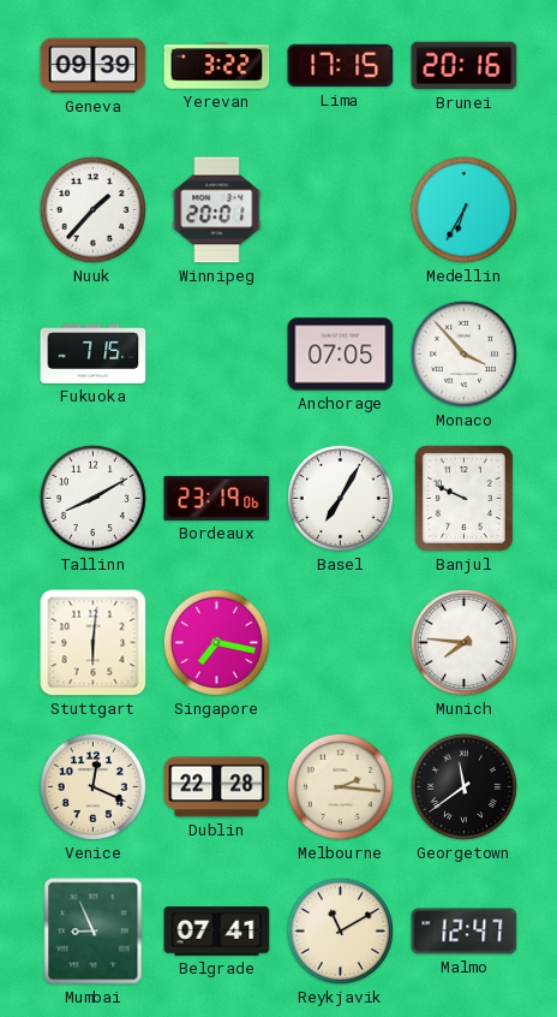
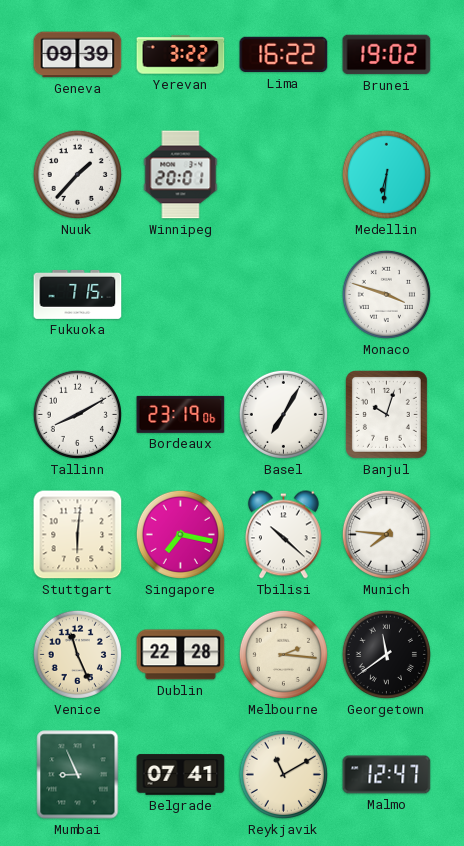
Lima: 17:15 -> 16:22
Brunei: 20:16 -> 19:02
Medellin: 6:35 -> 6:31
Anchorage: 07:05 -> none
Monaco: 3:53 -> 3:48
Banjul: 9:49 -> 10:03
Tbilisi: none -> 10:22
Venice: 12:19 -> 11:26
